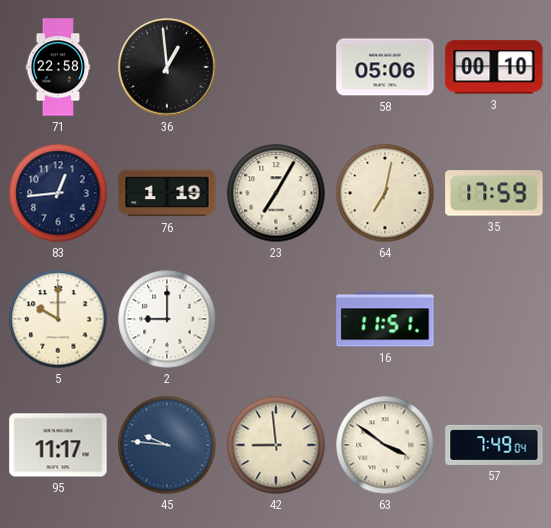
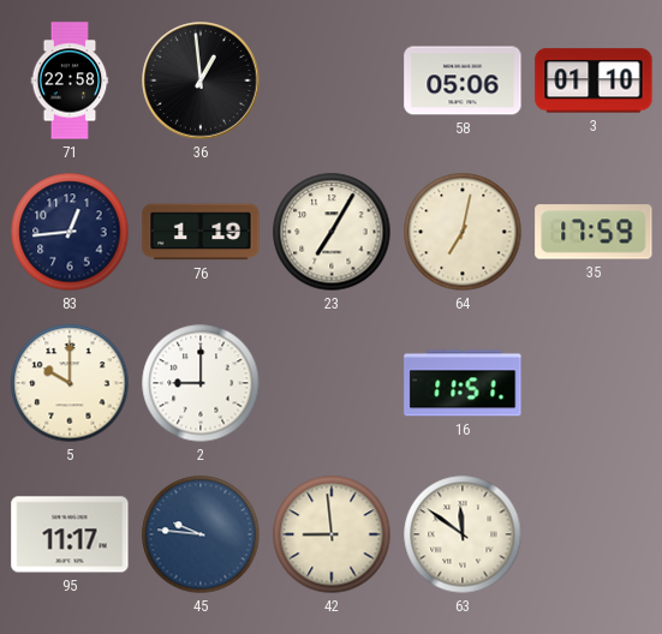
3: 00:10 -> 01:10
63: 3:51 -> 11:51
57: 7:49 -> none
